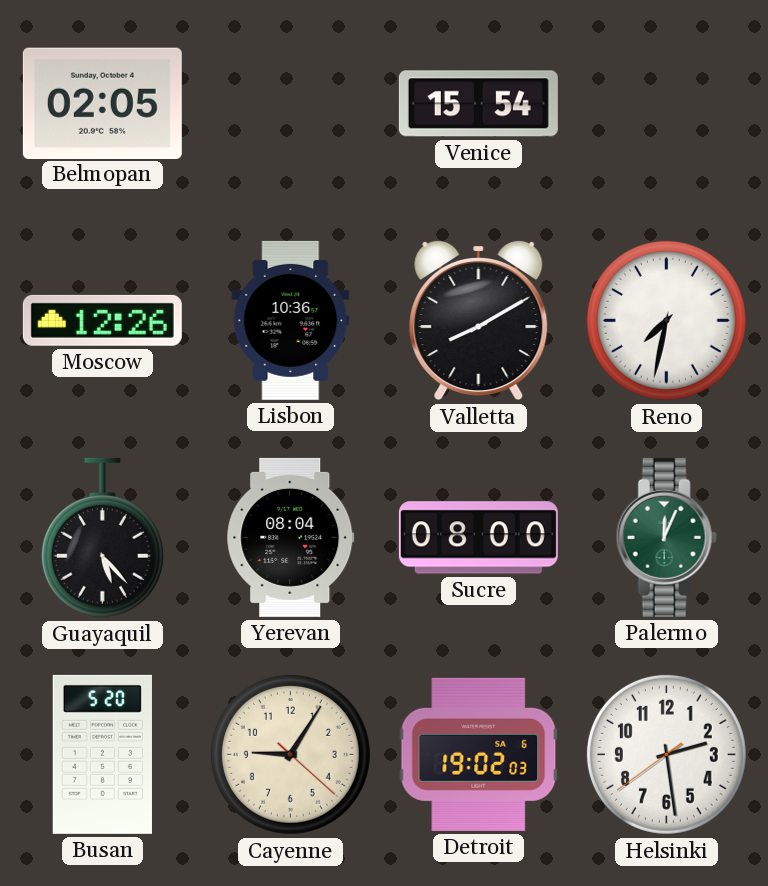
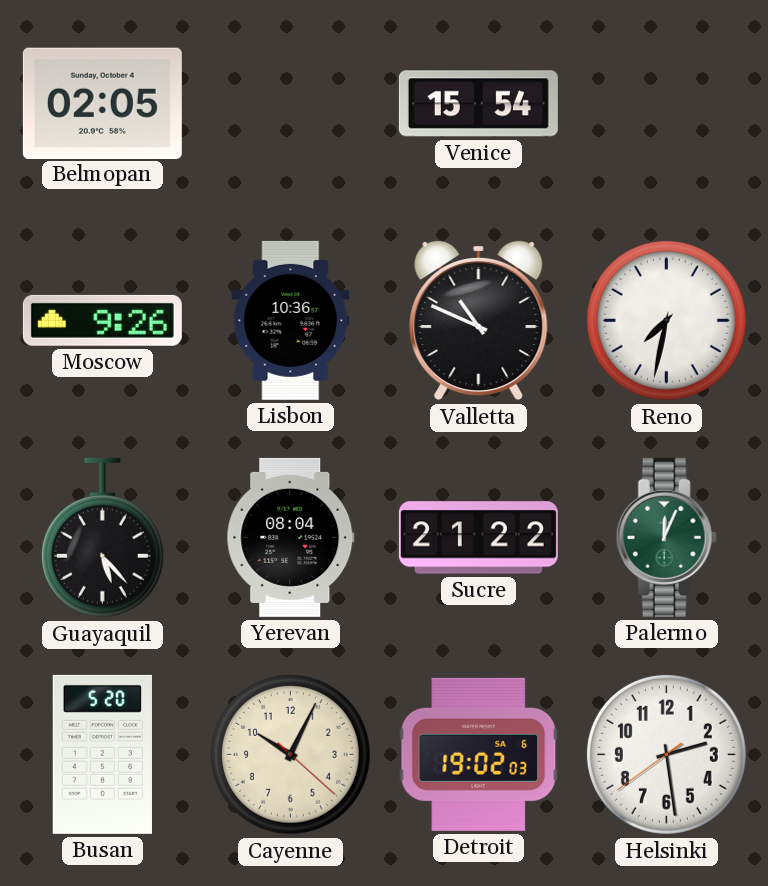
Moscow: 12:26 -> 9:26
Valletta: 8:10 -> 10:49
Sucre: 08:00 -> 21:22
Cayenne: 9:05 -> 10:04
